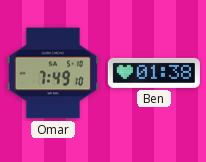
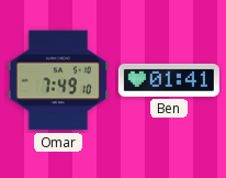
Ben: 01:38 -> 01:41
